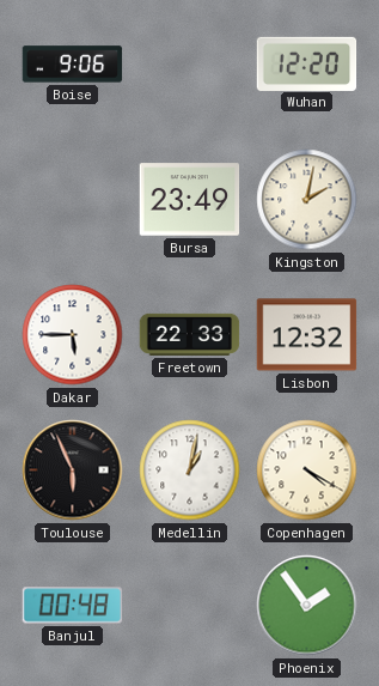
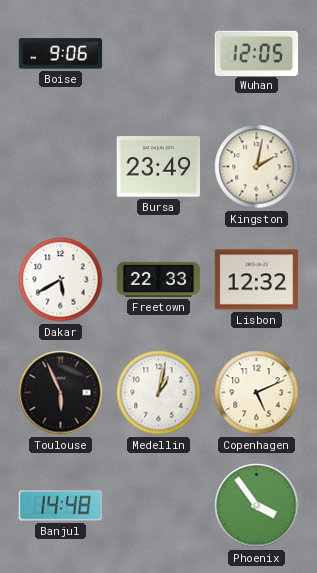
Wuhan: 12:20 -> 12:05
Dakar: 5:45 -> 5:40
Copenhagen: 4:20 -> 5:11
Banjul: 00:48 -> 14:48
Phoenix: 1:54 -> 3:54
